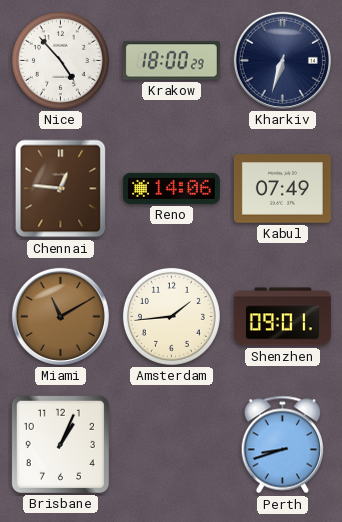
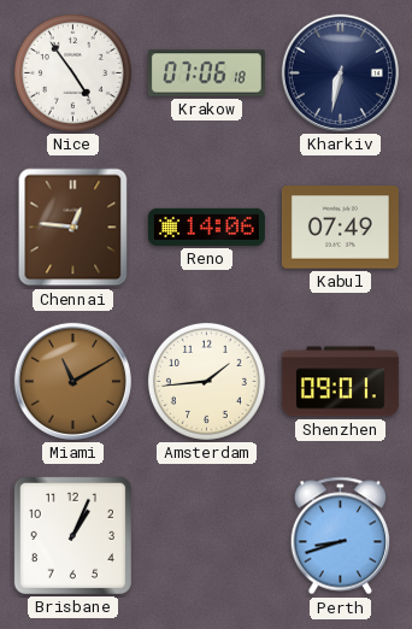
Nice: 4:53 -> 4:54
Krakow: 18:00 -> 07:06
Kharkiv: 6:33 -> 6:32
